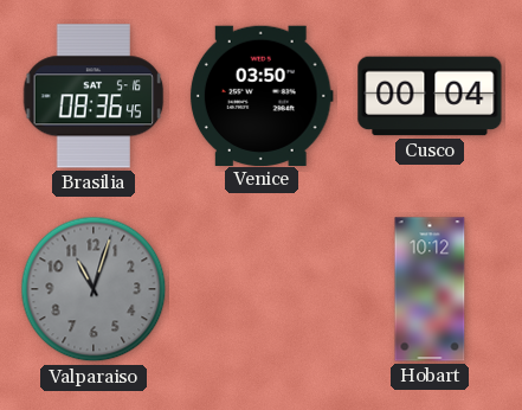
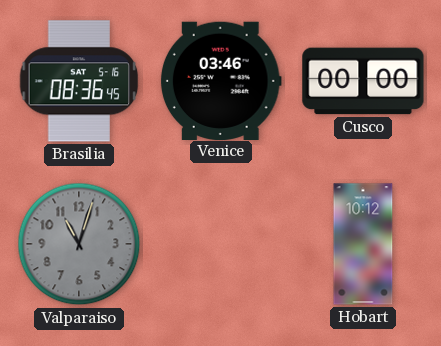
Venice: 03:50 -> 03:46
Cusco: 00:04 -> 00:00
